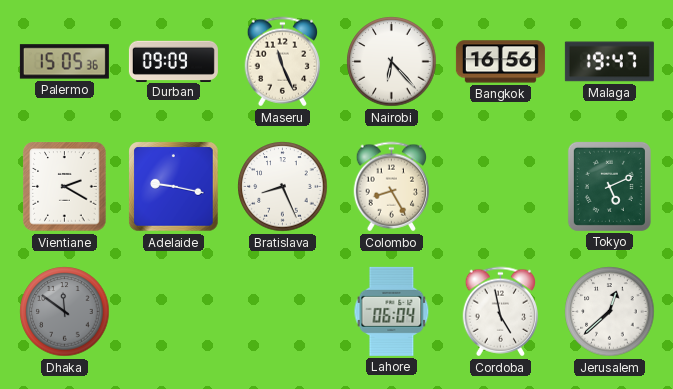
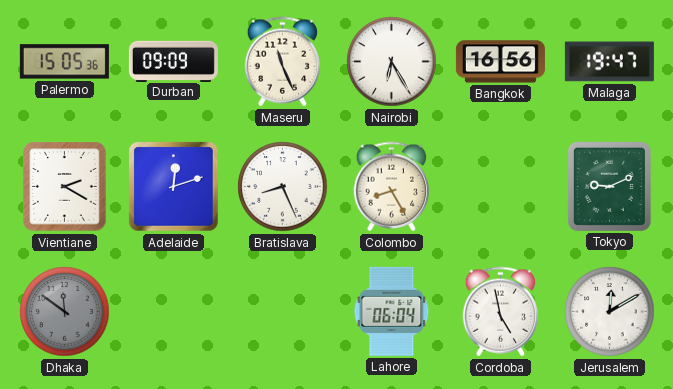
Nairobi: 6:23 -> 6:25
Adelaide: 9:17 -> 12:12
Tokyo: 5:11 -> 9:11
Jerusalem: 12:38 -> 12:10
